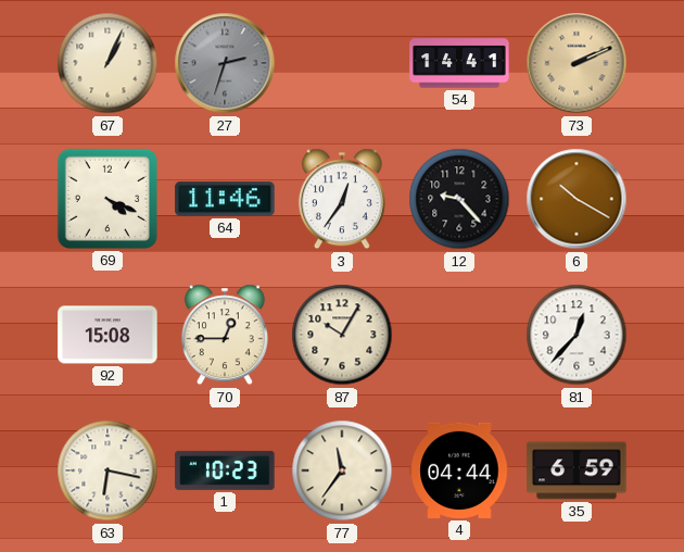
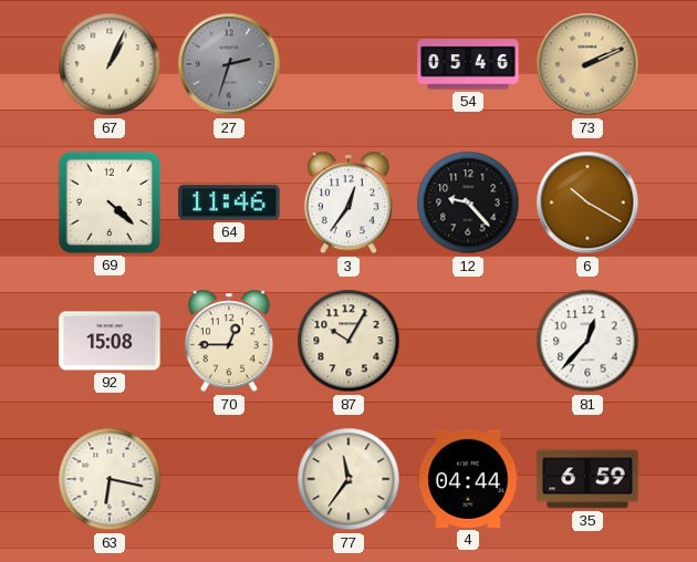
54: 14:41 -> 05:46
69: 4:19 -> 4:22
1: 10:23 -> none
